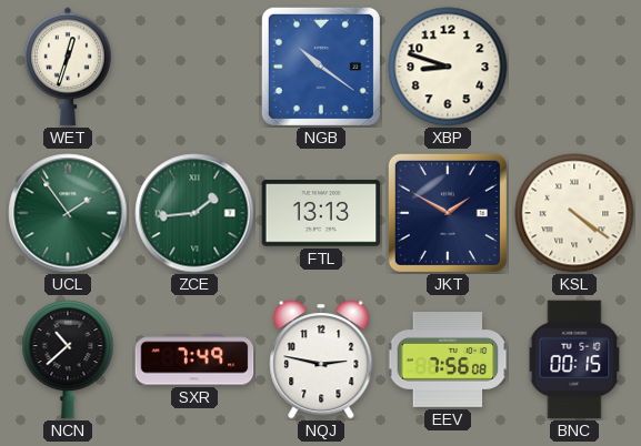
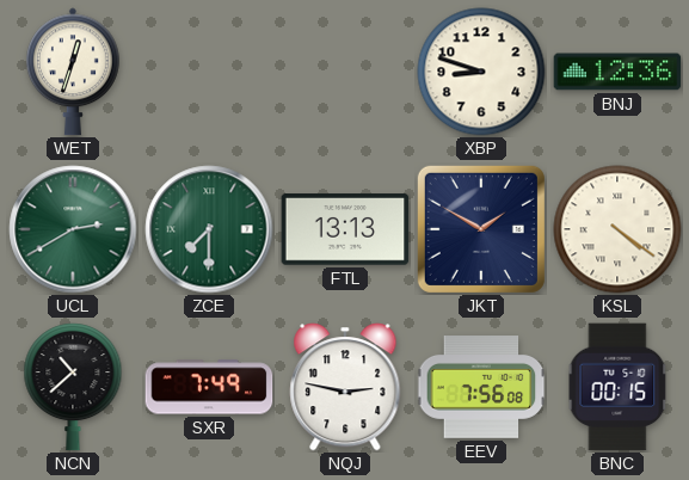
NGB: 10:21 -> none
BNJ: none -> 12:36
UCL: 1:54 -> 2:40
ZCE: 1:44 -> 7:30
